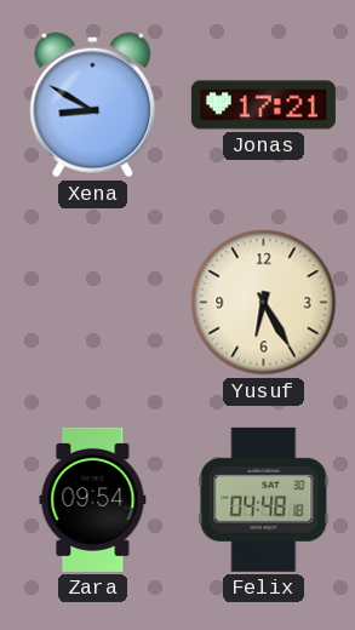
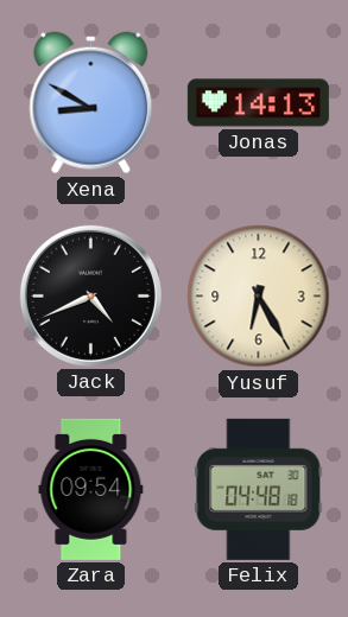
Jonas: 17:21 -> 14:13
Jack: none -> 4:41
